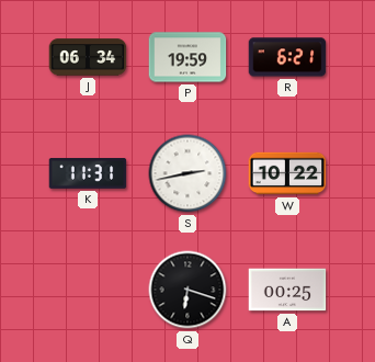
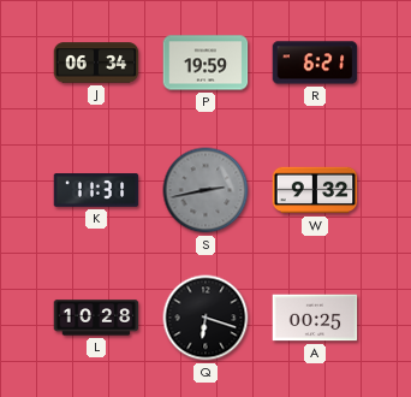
S dial: white -> grey
W: 10:22 -> 9:32
L: none -> 10:28
